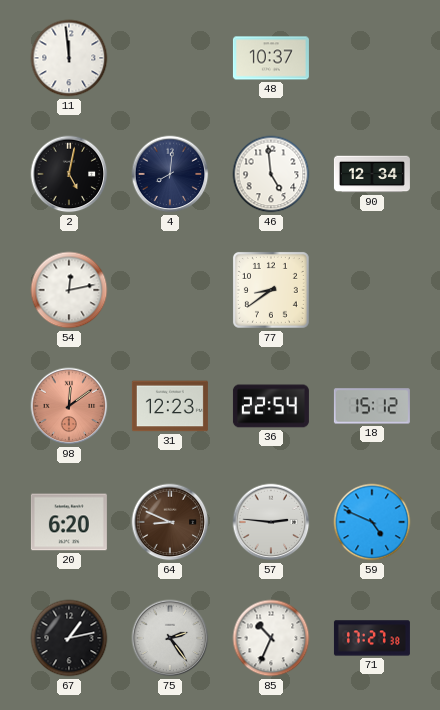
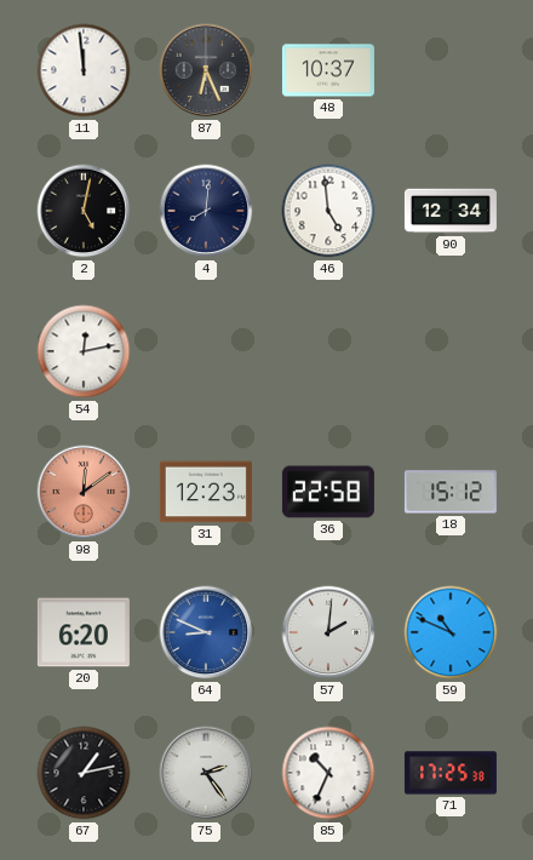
87: none -> 6:26
77: 8:39 -> none
36: 22:54 -> 22:58
64 dial: brown -> blue
57: 2:46 -> 2:01
59: 4:49 -> 10:49
71: 17:27 -> 17:25
